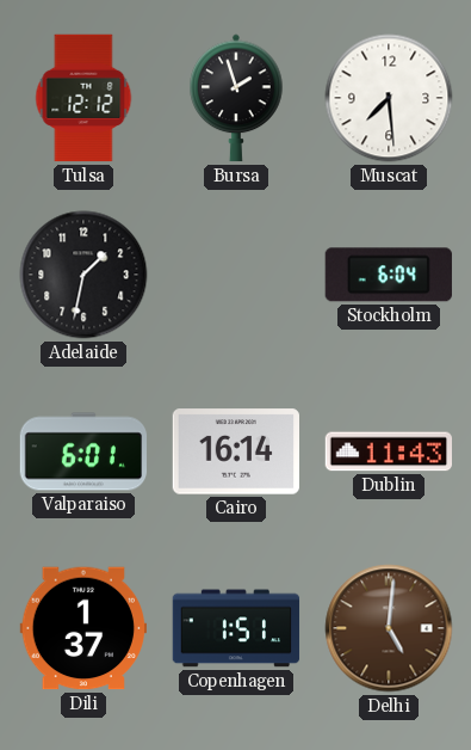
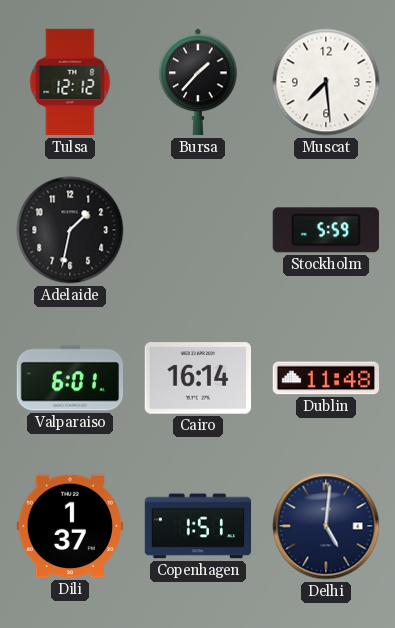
Bursa: 1:57 -> 1:37
Stockholm: 6:04 -> 5:59
Dublin: 11:43 -> 11:48
Delhi dial: brown -> navy
